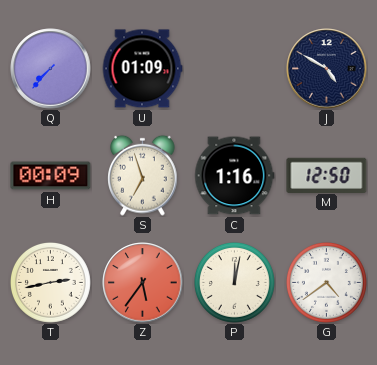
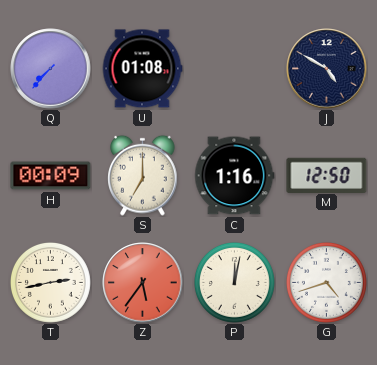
U: 01:09 -> 01:08
S: 6:57 -> 7:00
G: 4:39 -> 4:42
